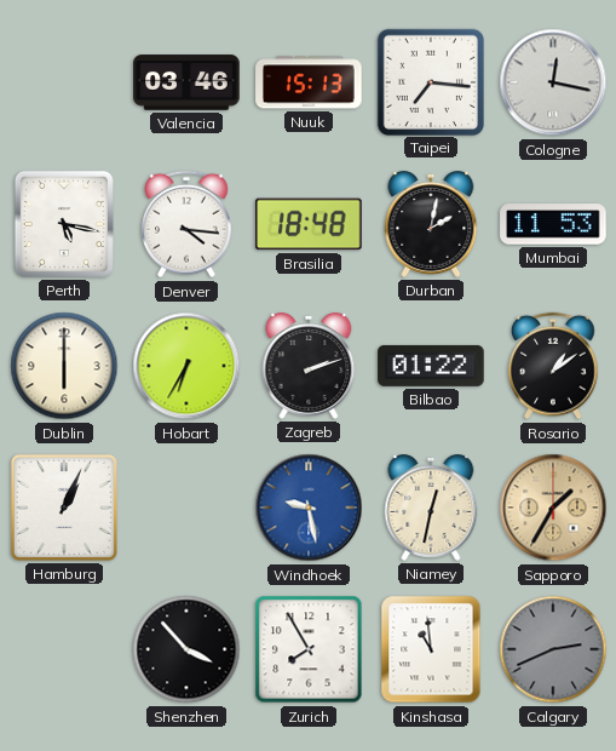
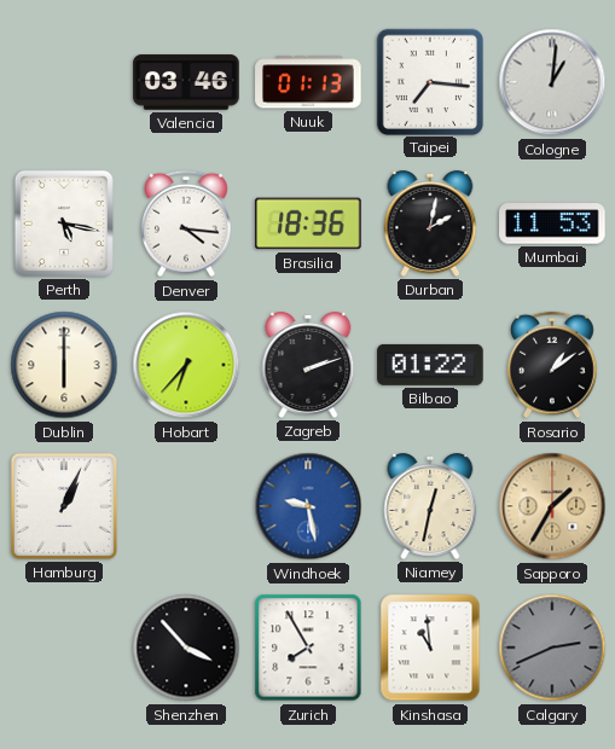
Nuuk: 15:13 -> 01:13
Cologne: 12:17 -> 1:01
Brasilia: 18:48 -> 18:36
Hobart: 6:35 -> 6:37
